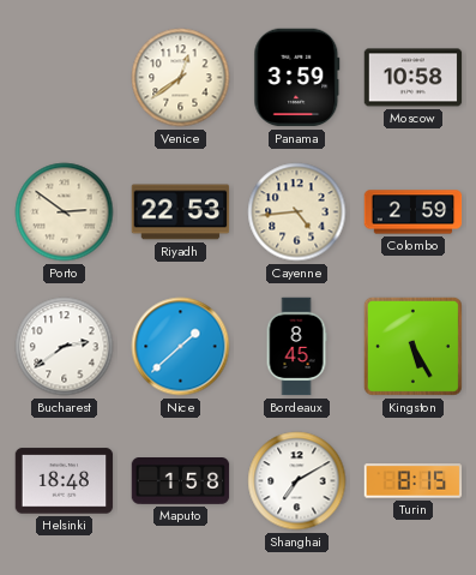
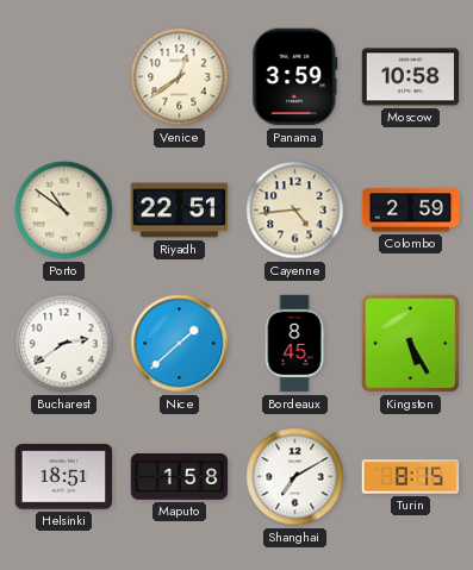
Porto: 2:51 -> 10:51
Riyadh: 22:53 -> 22:51
Helsinki: 18:48 -> 18:51
